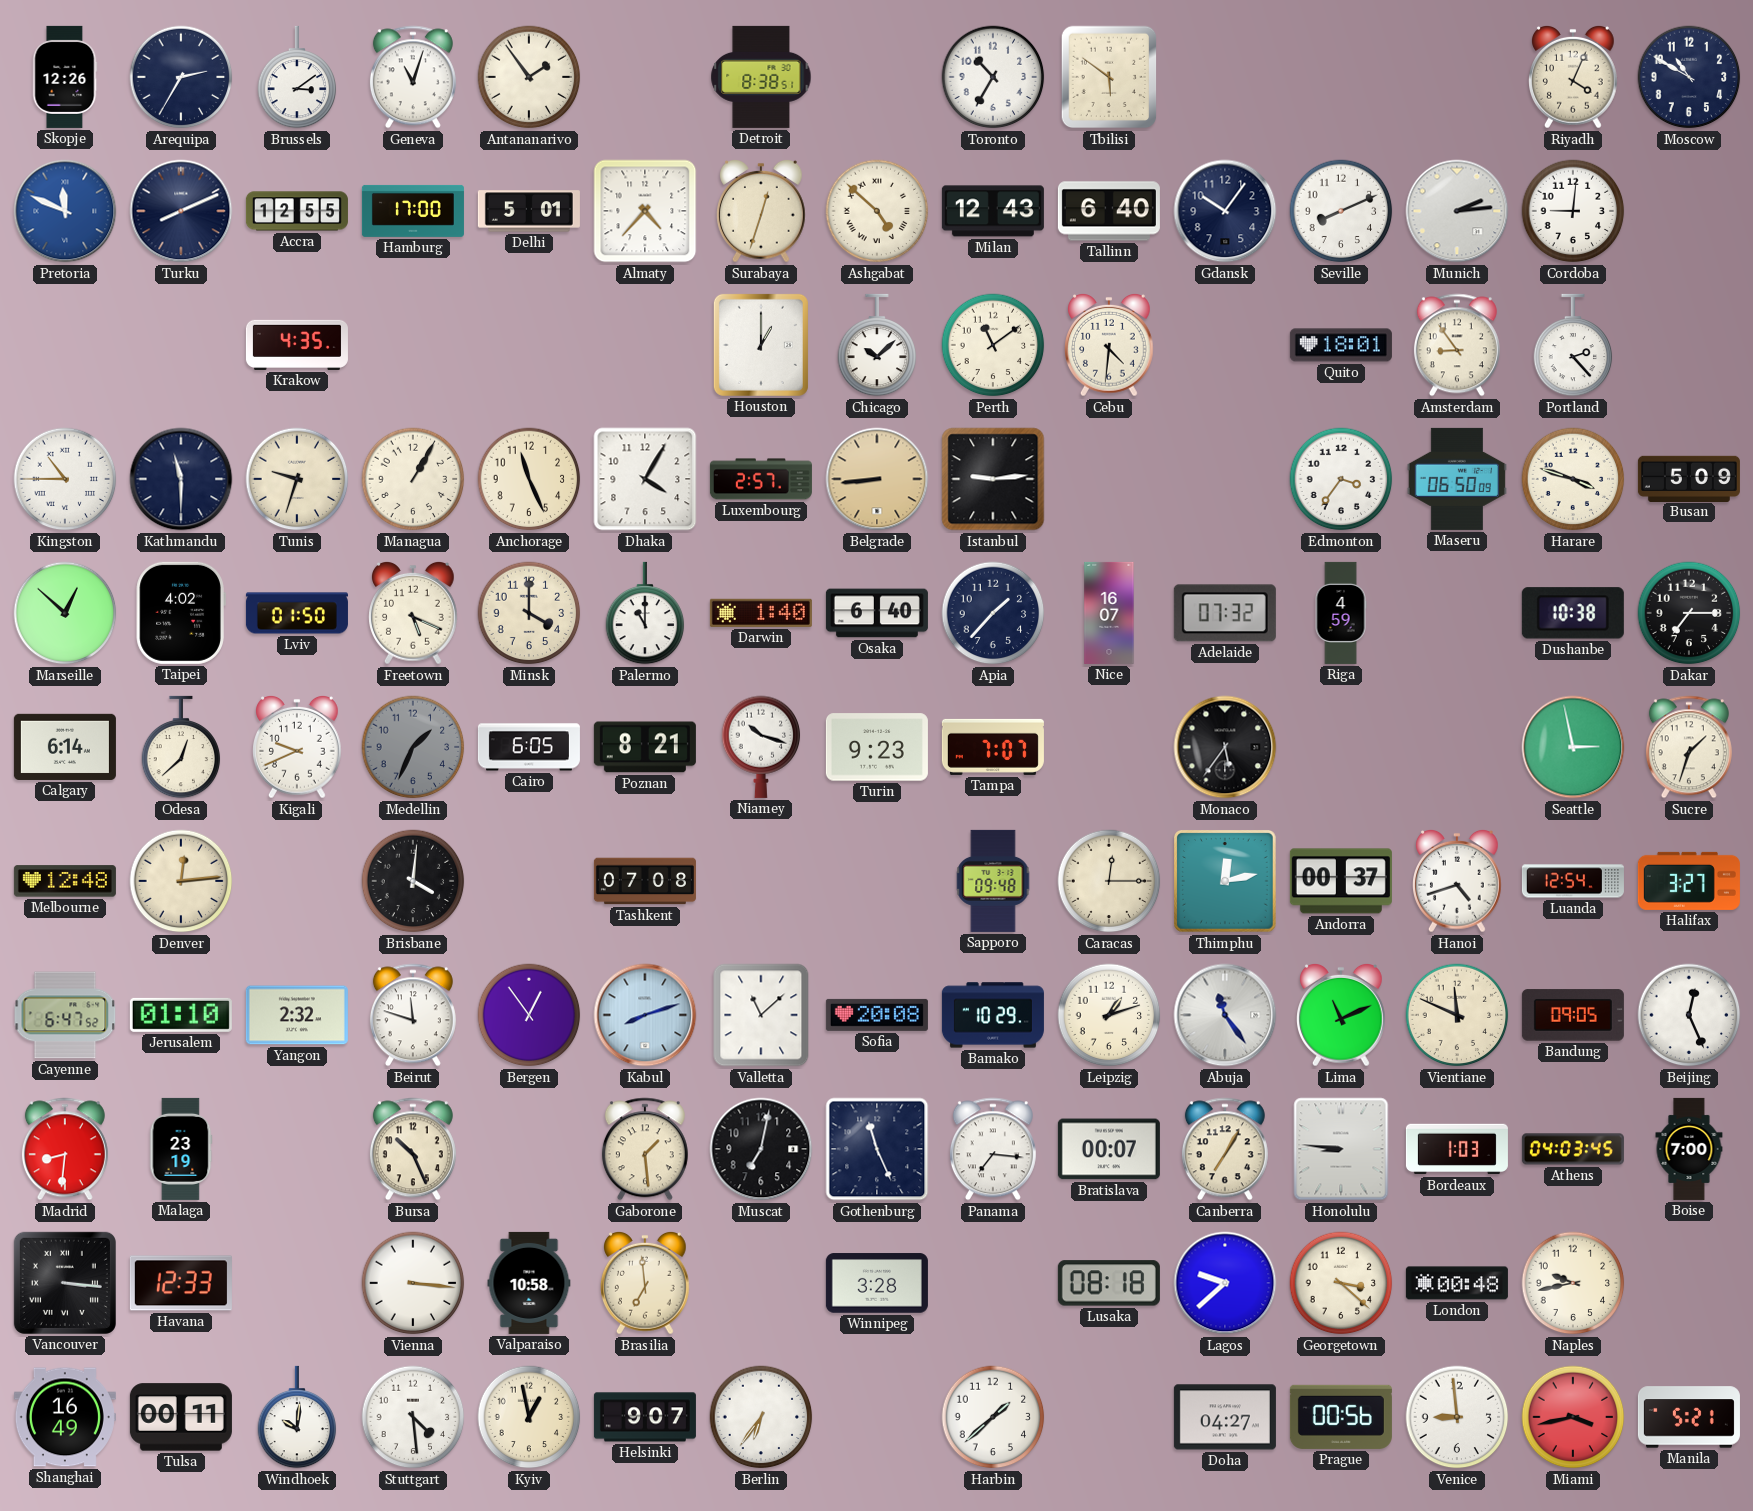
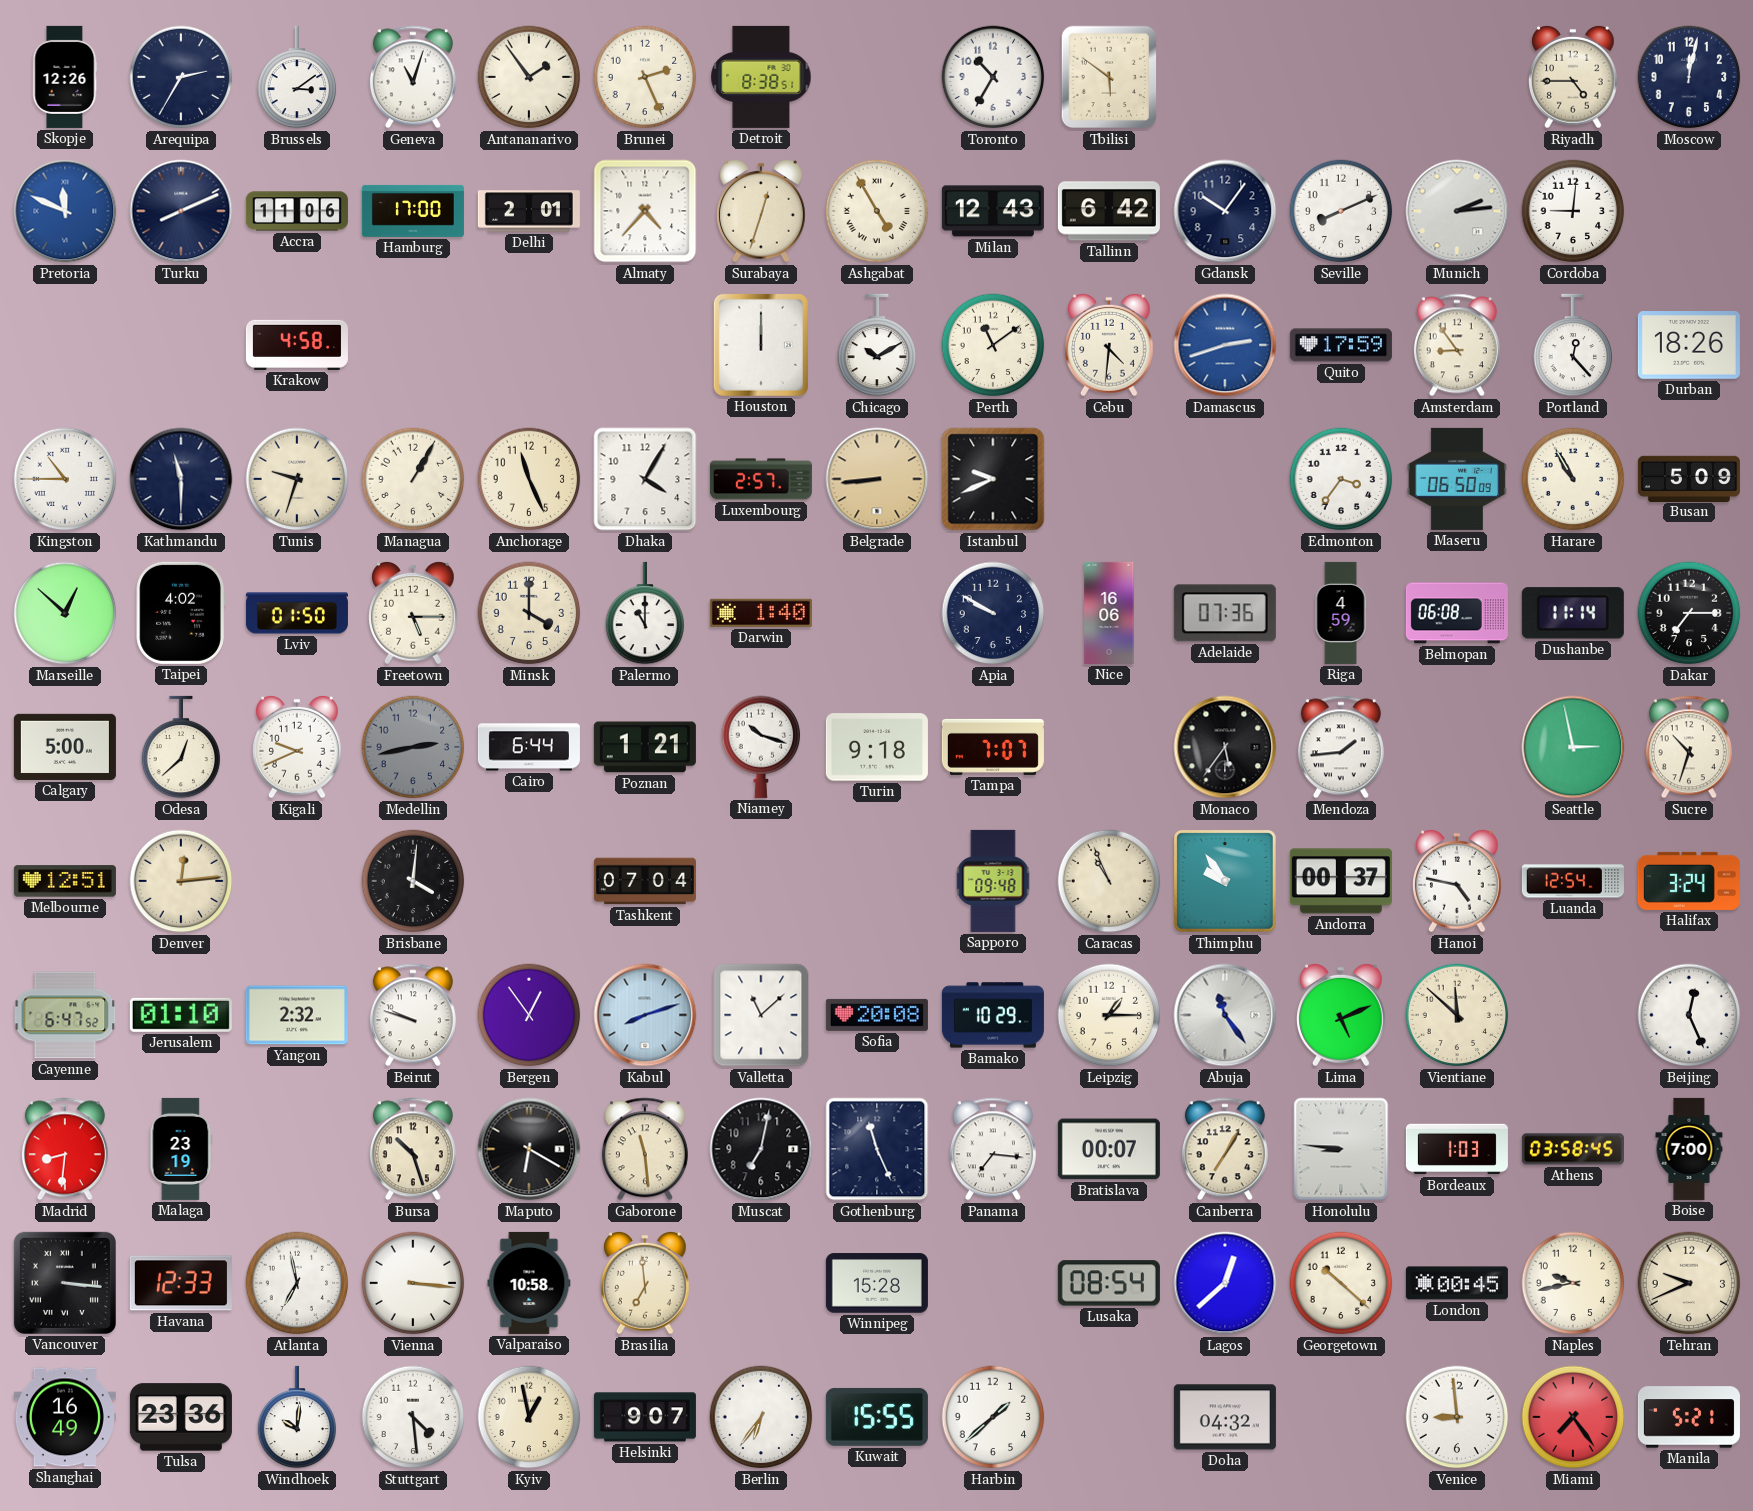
Brunei: none -> 2:26
Riyadh: 4:04 -> 4:45
Moscow: 10:50 -> 12:02
Accra: 12:55 -> 11:06
Delhi: 5:01 -> 2:01
Ashgabat: 4:52 -> 4:55
Tallinn: 6:40 -> 6:42
Krakow: 4:35 -> 4:58
Houston: 1:00 -> 12:00
Chicago: 10:08 -> 10:10
Damascus: none -> 2:42
Quito: 18:01 -> 17:59
Portland: 2:23 -> 12:23
Durban: none -> 18:26
Istanbul: 9:14 -> 9:41
Harare: 3:48 -> 10:55
Freetown: 5:19 -> 5:15
Osaka: 6:40 -> none
Apia: 1:37 -> 9:50
Nice: 16:07 -> 16:06
Adelaide: 07:32 -> 07:36
Belmopan: none -> 06:08
Dushanbe: 10:38 -> 11:14
Calgary: 6:14 -> 5:00
Medellin: 1:34 -> 2:43
Cairo: 6:05 -> 6:44
Poznan: 8:21 -> 1:21
Turin: 9:23 -> 9:18
Mendoza: none -> 1:44
Sucre: 1:33 -> 10:33
Melbourne: 12:48 -> 12:51
Tashkent: 07:08 -> 07:04
Caracas: 12:15 -> 10:56
Thimphu: 12:13 -> 9:54
Hanoi: 4:42 -> 4:47
Halifax: 3:27 -> 3:24
Beirut: 11:48 -> 9:48
Leipzig: 1:12 -> 1:15
Lima: 11:11 -> 5:11
Vientiane: 11:49 -> 11:52
Bandung: 09:05 -> none
Bursa: 10:26 -> 10:27
Maputo: none -> 6:20
Gaborone: 1:29 -> 11:29
Athens: 04:03 -> 03:58
Atlanta: none -> 6:58
Winnipeg: 3:28 -> 15:28
Lusaka: 08:18 -> 08:54
Lagos: 9:38 -> 12:38
Georgetown: 3:22 -> 10:22
London: 00:48 -> 00:45
Tehran: none -> 9:41
Tulsa: 00:11 -> 23:36
Kuwait: none -> 15:55
Doha: 04:27 -> 04:32
Prague: 00:56 -> none
Miami: 3:43 -> 7:24
